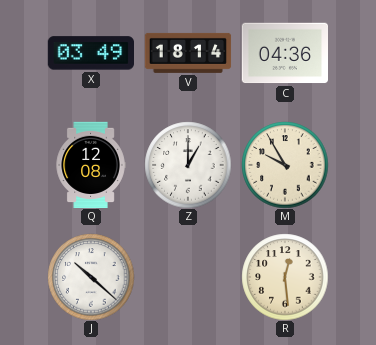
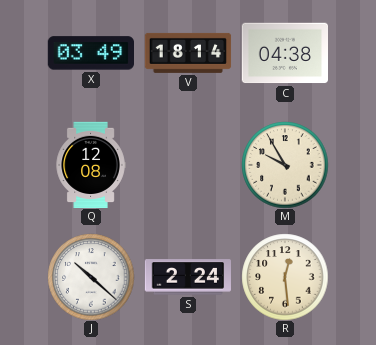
C: 04:36 -> 04:38
Z: 1:00 -> none
S: none -> 2:24
